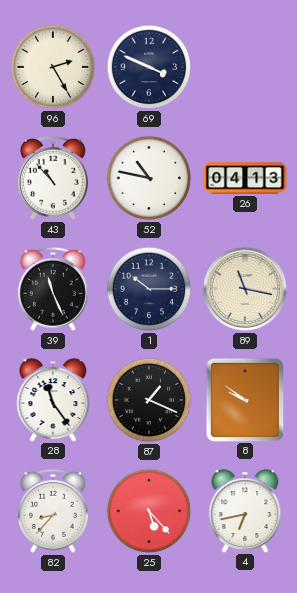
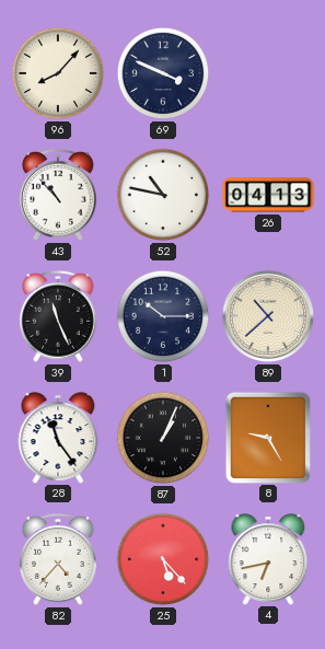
96: 2:25 -> 8:07
89: 11:17 -> 10:38
87: 1:19 -> 1:04
8: 9:51 -> 9:25
82: 8:37 -> 4:37
